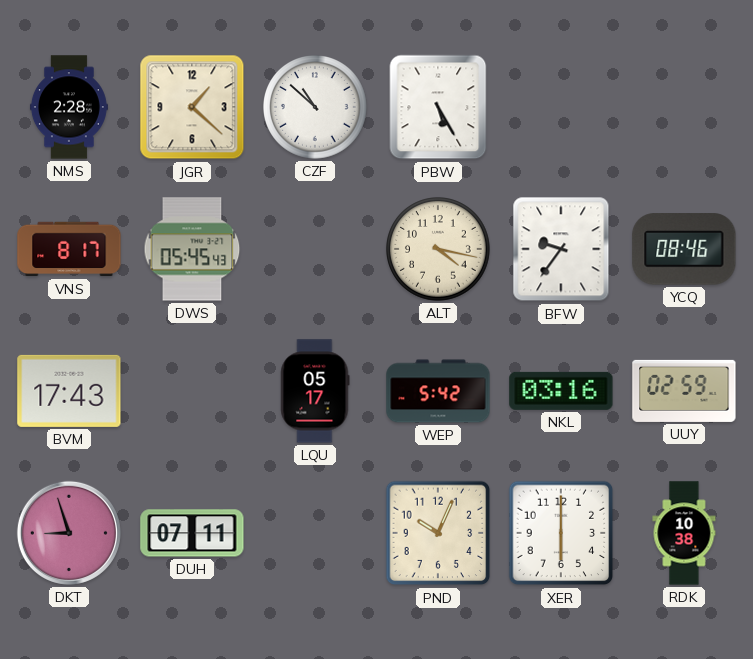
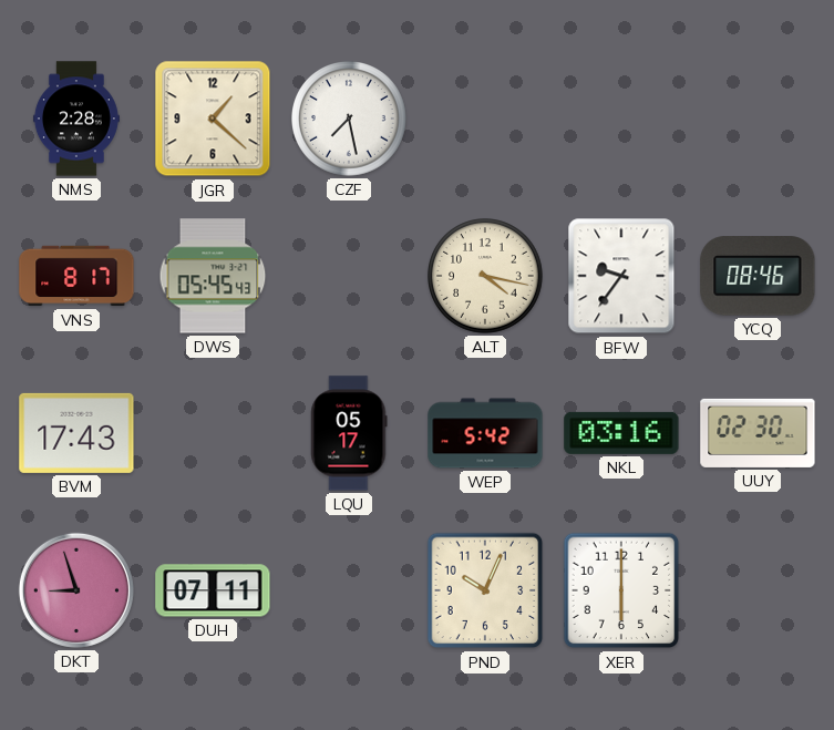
CZF: 10:52 -> 7:28
PBW: 5:25 -> none
UUY: 02:59 -> 02:30
RDK: 10:38 -> none
